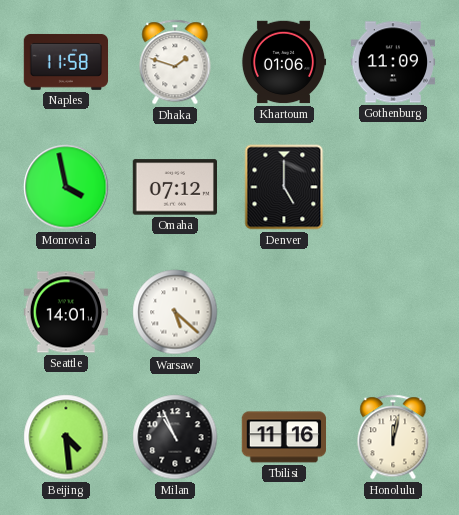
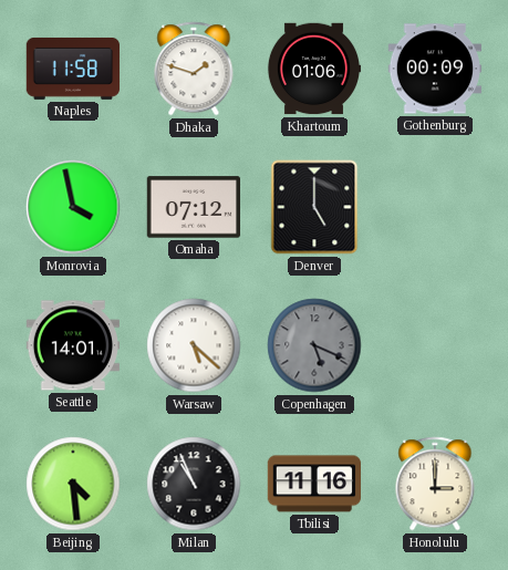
Gothenburg: 11:09 -> 00:09
Copenhagen: none -> 5:19
Honolulu: 12:02 -> 3:00
